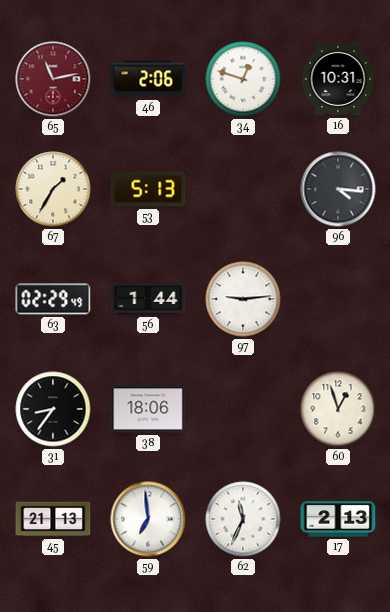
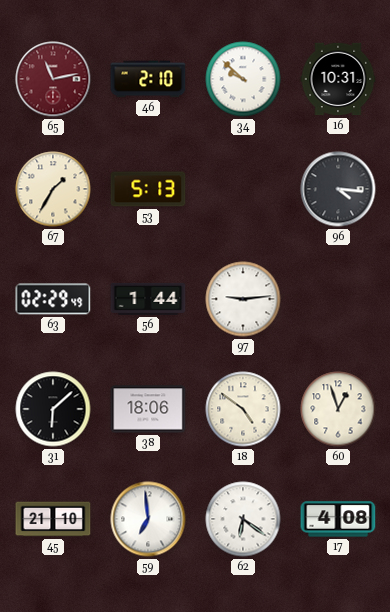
46: 2:06 -> 2:10
34: 12:48 -> 9:52
31: 8:36 -> 6:08
18: none -> 4:51
45: 21:13 -> 21:10
62: 11:34 -> 6:21
17: 2:13 -> 4:08
